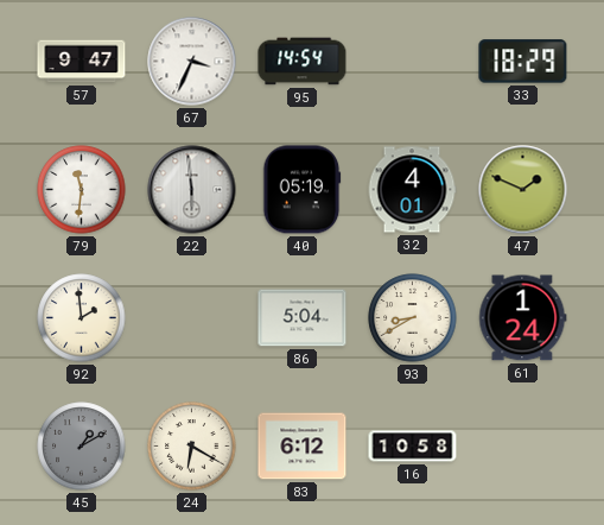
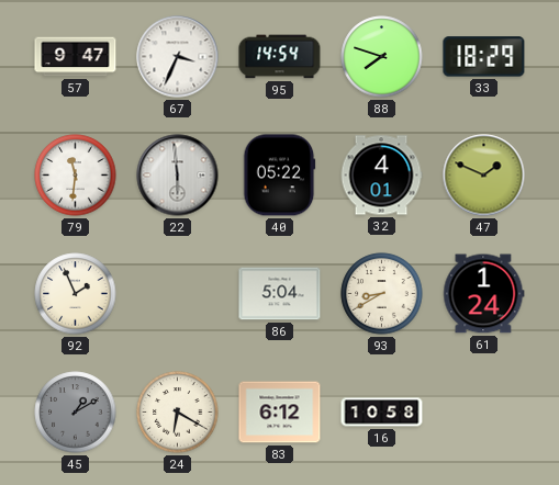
88: none -> 7:48
40: 05:19 -> 05:22
92: 1:59 -> 1:56
